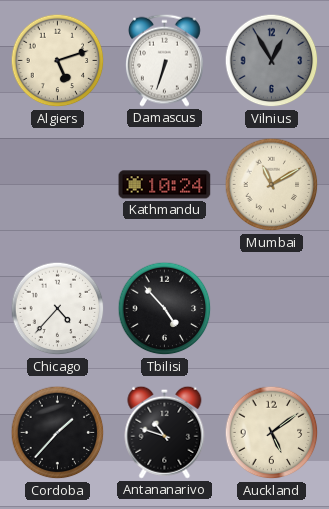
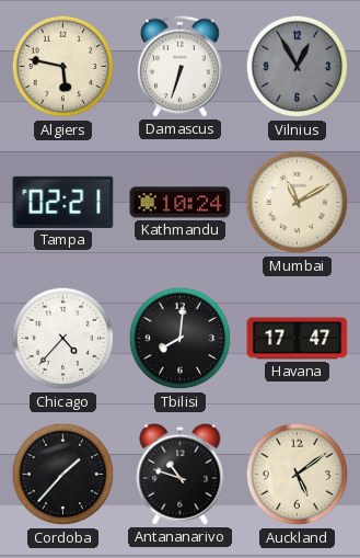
Algiers: 5:12 -> 5:47
Tampa: none -> 02:21
Tbilisi: 4:53 -> 8:01
Havana: none -> 17:47
